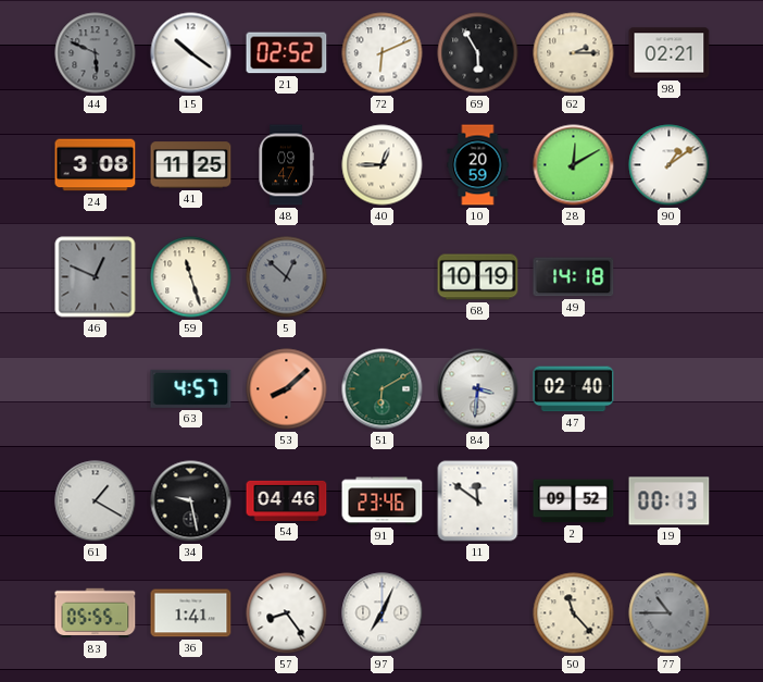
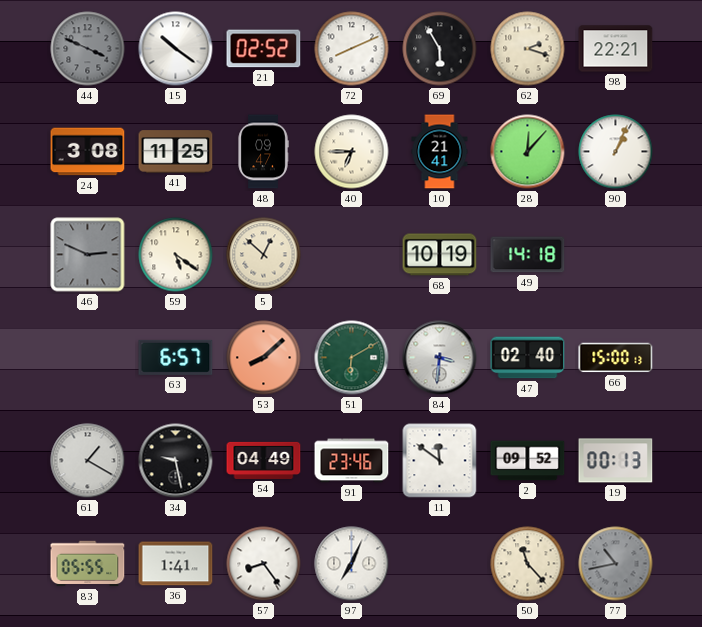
44: 5:49 -> 3:49
72: 6:11 -> 8:11
62: 2:15 -> 2:18
98: 02:21 -> 22:21
40: 12:45 -> 6:45
10: 20:59 -> 21:41
28: 12:10 -> 12:07
90: 1:09 -> 1:04
46: 12:49 -> 2:49
59: 11:27 -> 5:21
5 dial: grey -> cream
63: 4:57 -> 6:57
66: none -> 15:00
54: 04:46 -> 04:49
77: 10:45 -> 10:43
